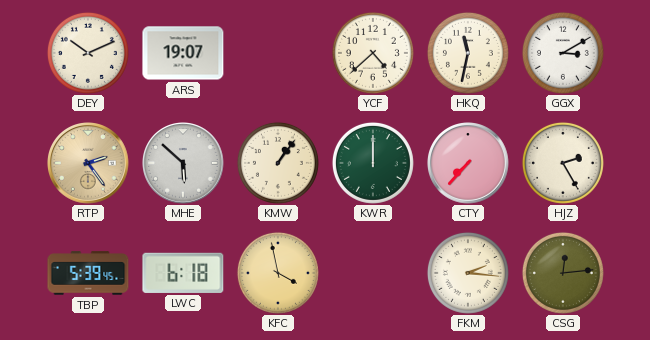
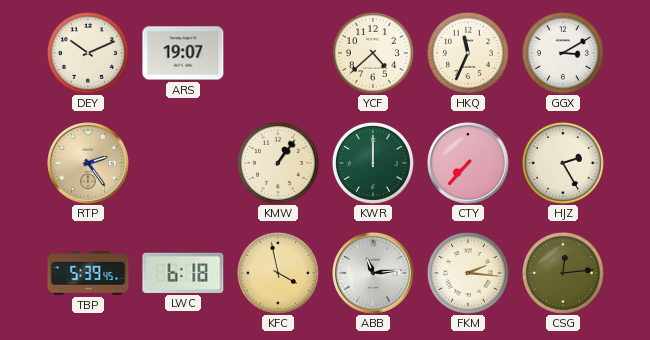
HKQ: 11:32 -> 11:34
MHE: 5:52 -> none
ABB: none -> 11:14
